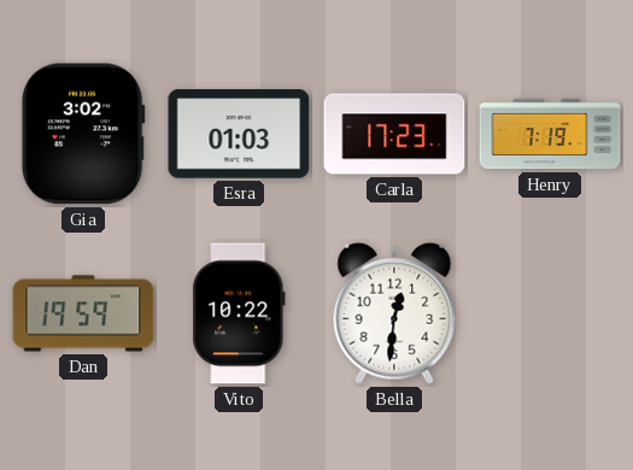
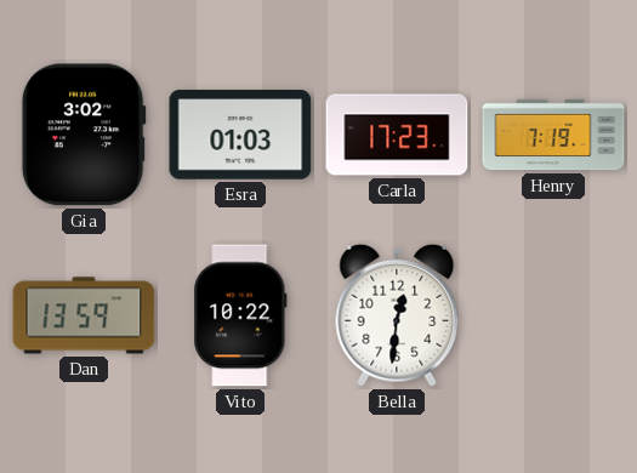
Dan: 19:59 -> 13:59
